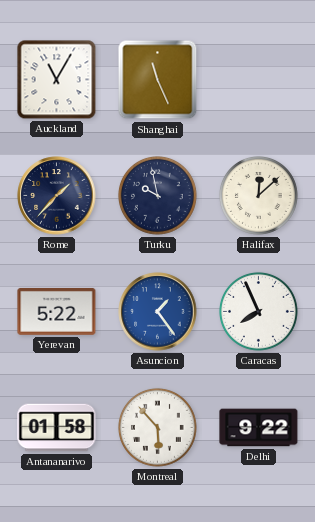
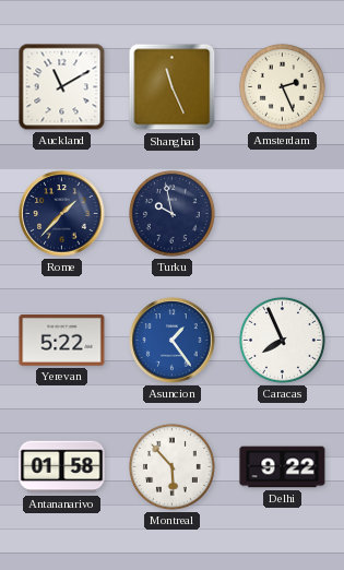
Auckland: 11:05 -> 11:10
Amsterdam: none -> 2:26
Halifax: 12:08 -> none
